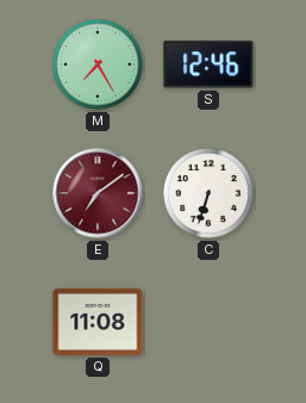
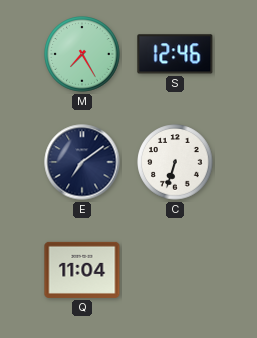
E dial: burgundy -> navy
Q: 11:08 -> 11:04
